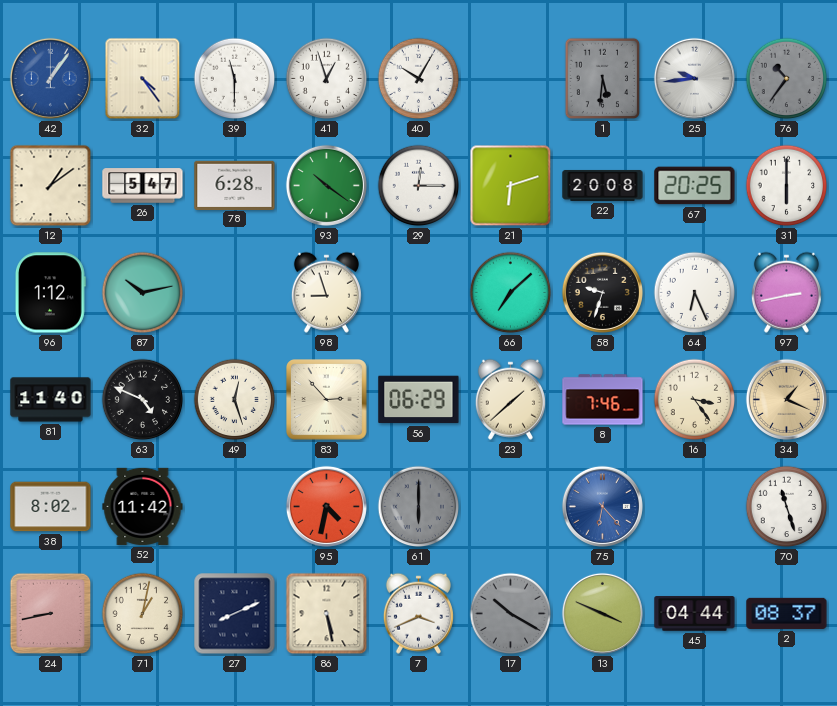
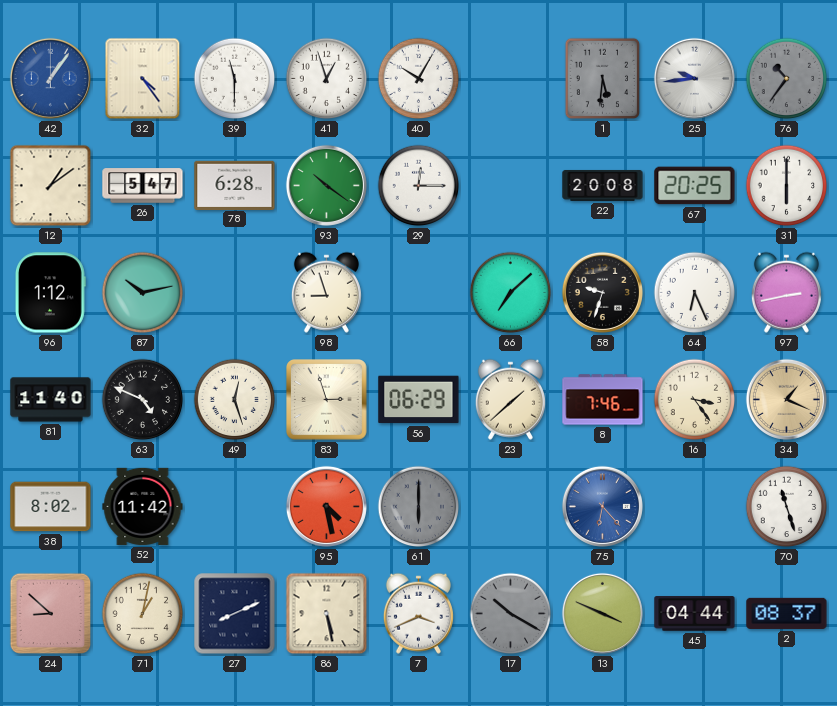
21: 6:12 -> none
83: 2:53 -> 2:57
95: 4:32 -> 4:28
24: 8:43 -> 8:52
